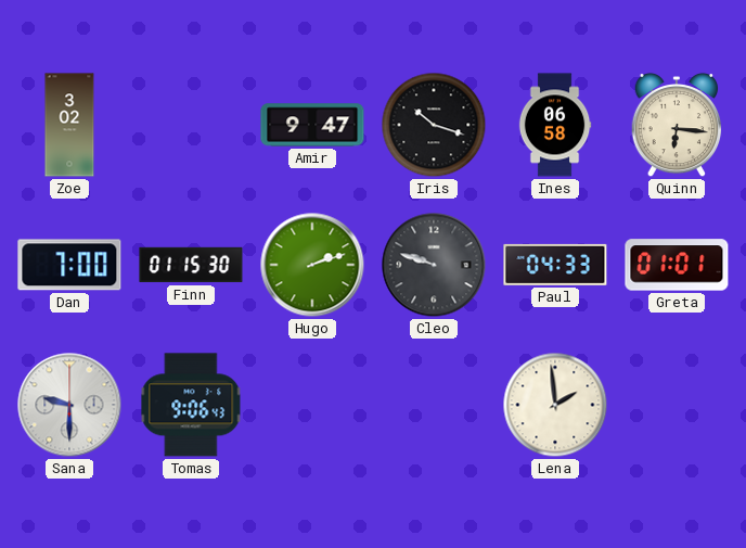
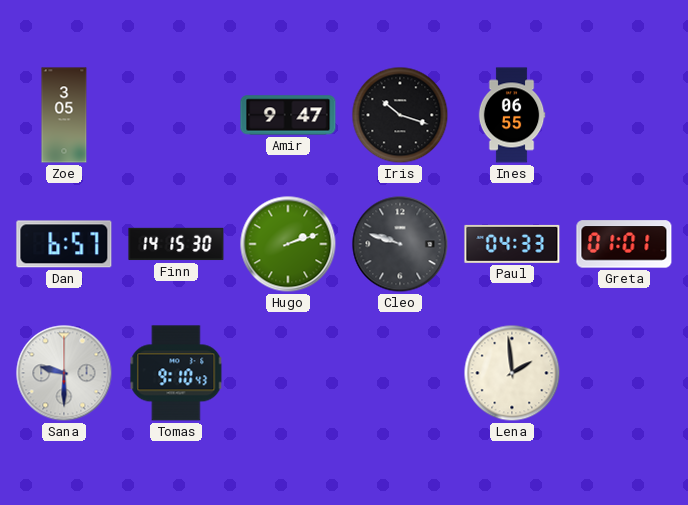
Zoe: 3:02 -> 3:05
Ines: 06:58 -> 06:55
Quinn: 6:16 -> none
Dan: 7:00 -> 6:57
Finn: 01:15 -> 14:15
Tomas: 9:06 -> 9:10
